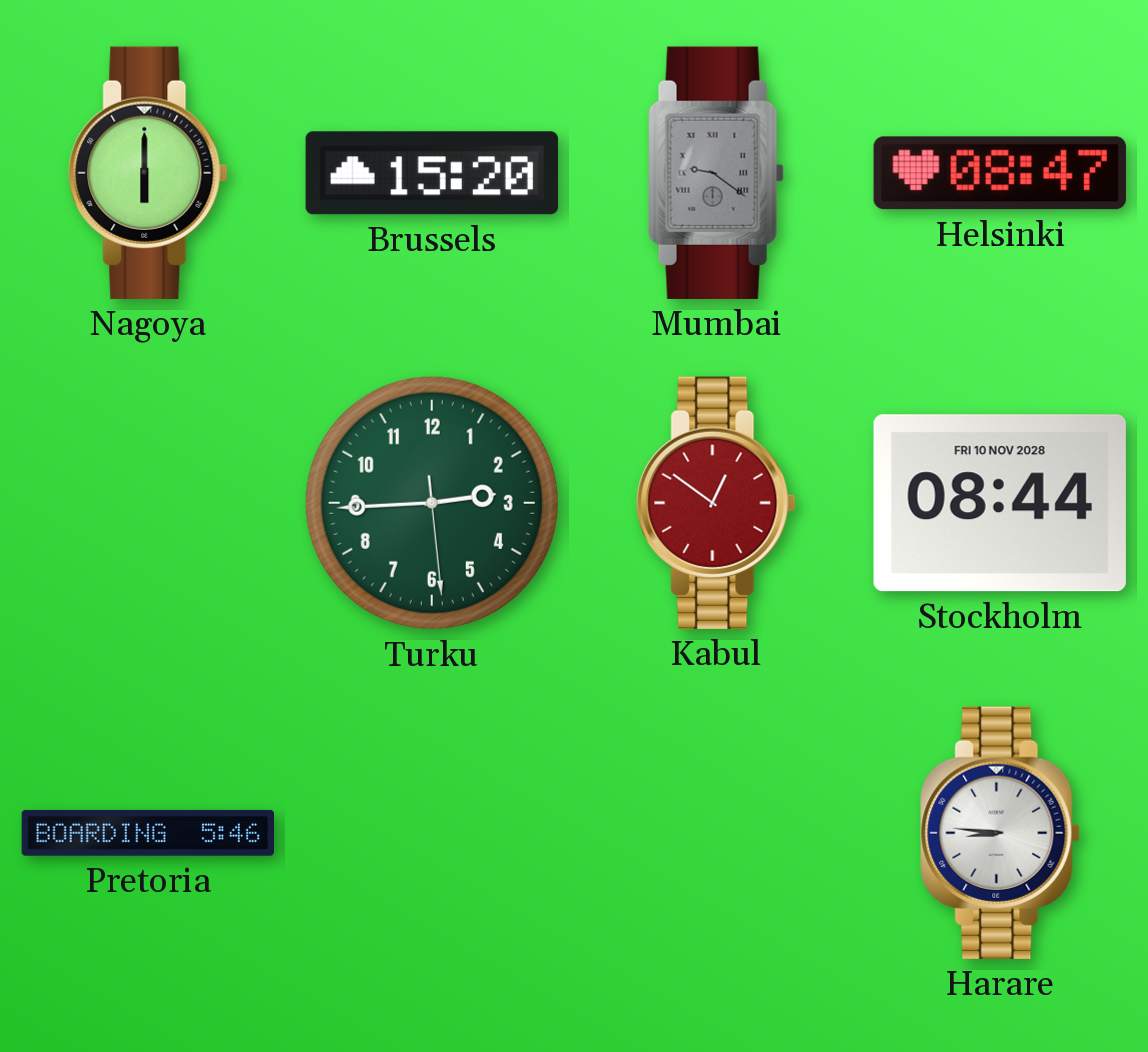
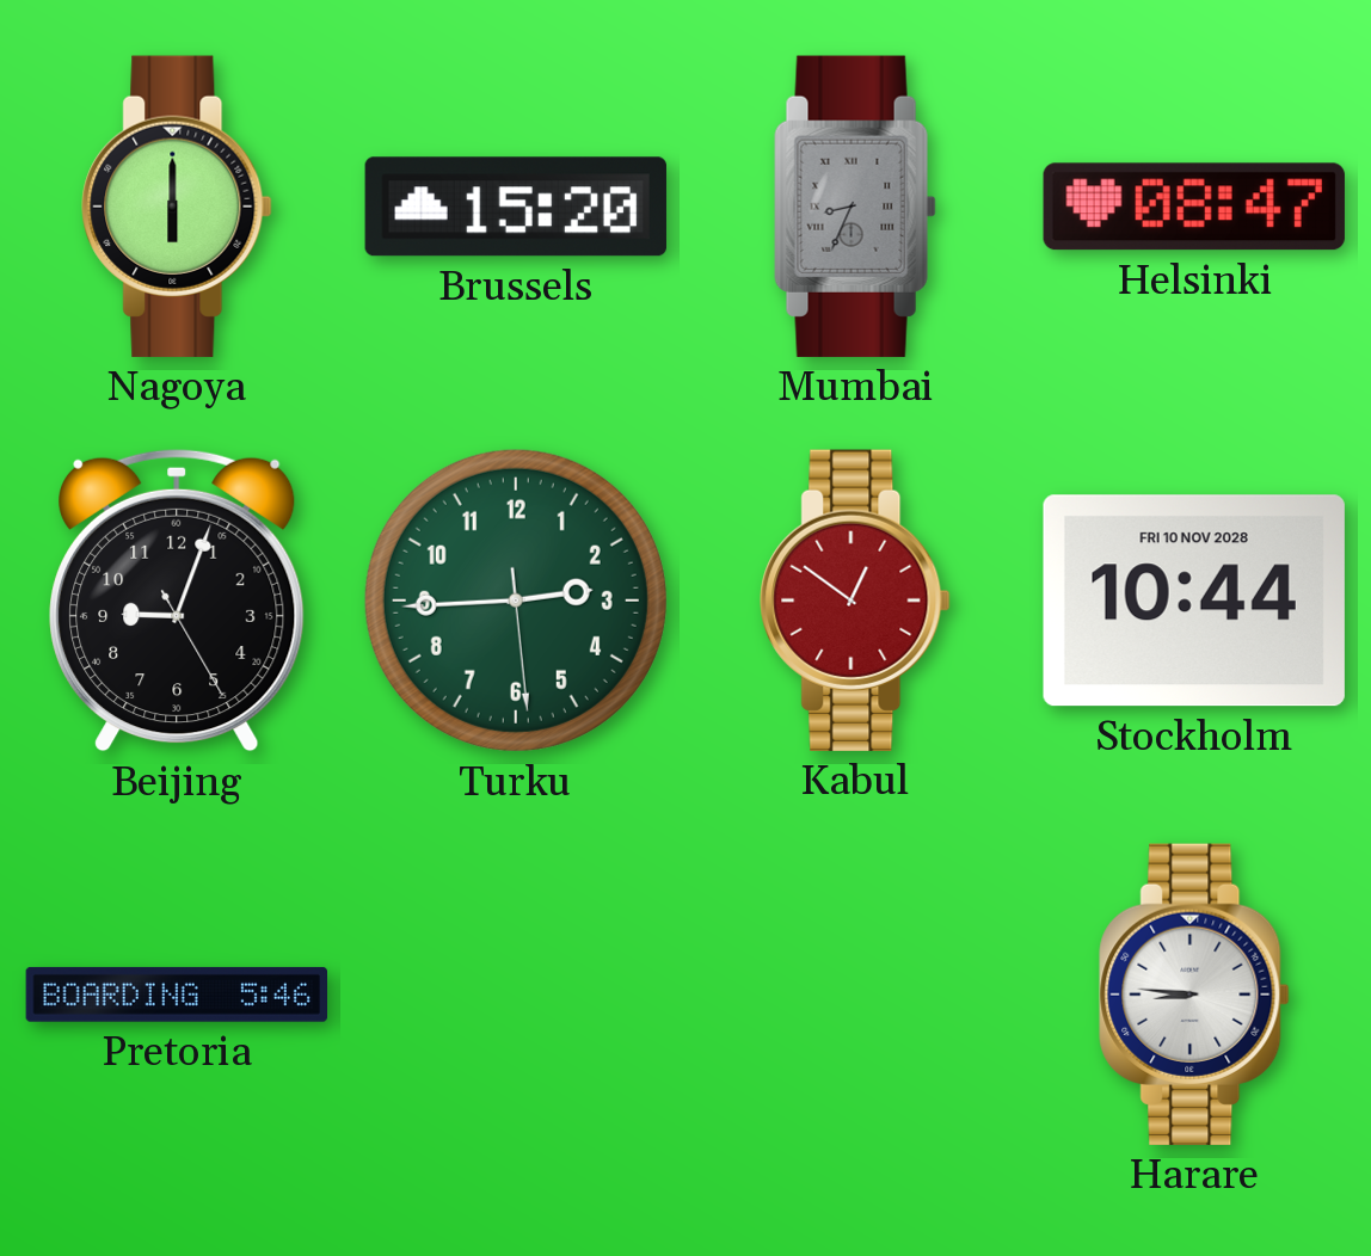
Mumbai: 9:21 -> 8:34
Beijing: none -> 9:03
Stockholm: 08:44 -> 10:44
